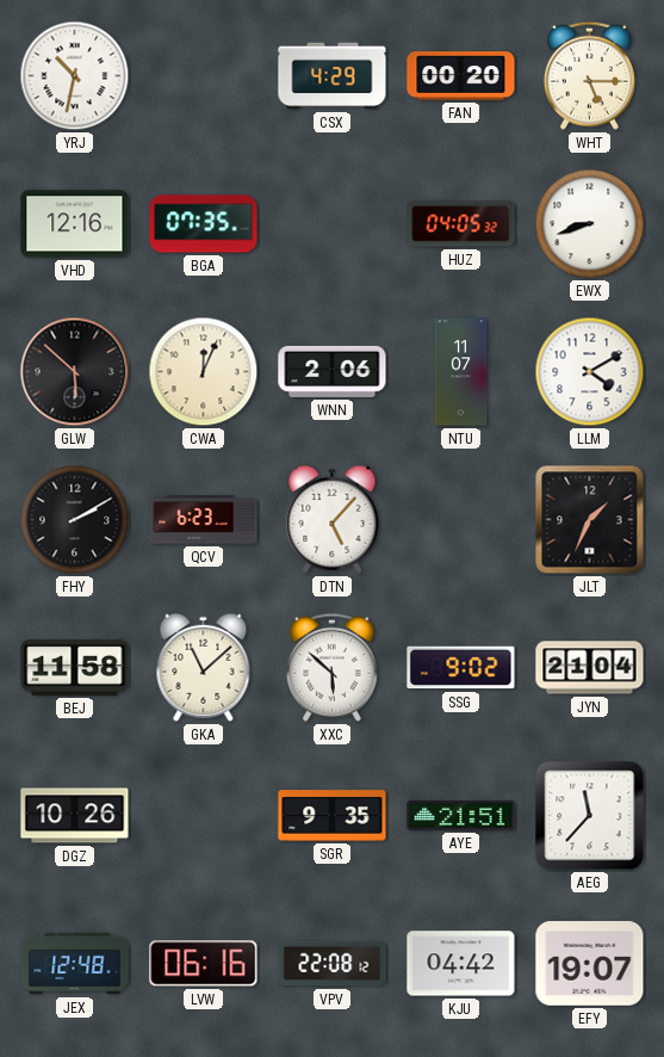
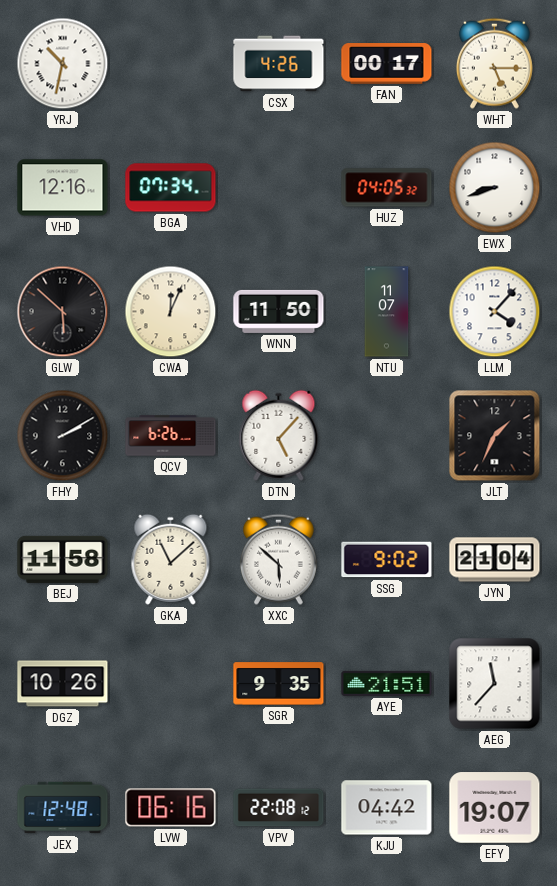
CSX: 4:29 -> 4:26
FAN: 00:20 -> 00:17
BGA: 07:35 -> 07:34
WNN: 2:06 -> 11:50
LLM: 4:10 -> 4:07
QCV: 6:23 -> 6:26
